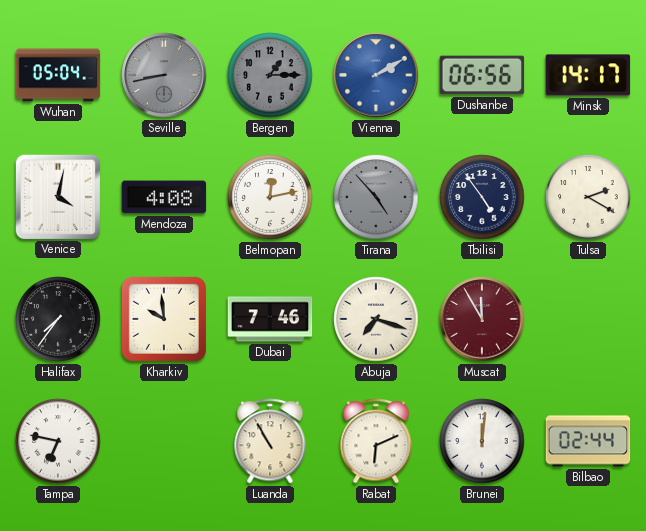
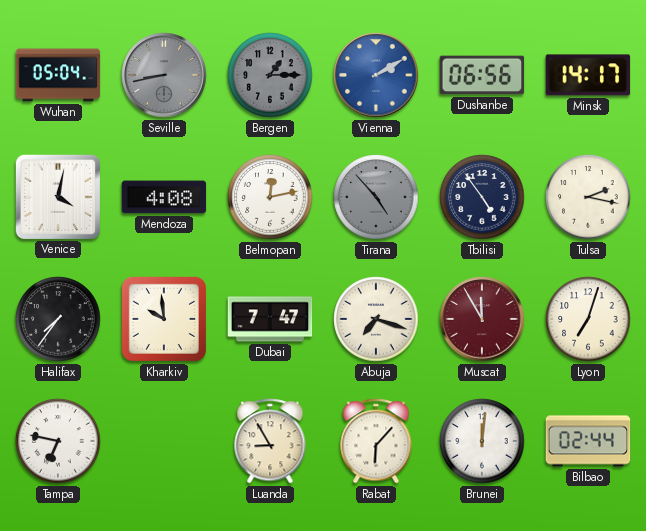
Tulsa: 2:20 -> 2:17
Dubai: 7:46 -> 7:47
Lyon: none -> 7:03
Luanda: 10:55 -> 8:55
Rabat: 6:11 -> 6:07
